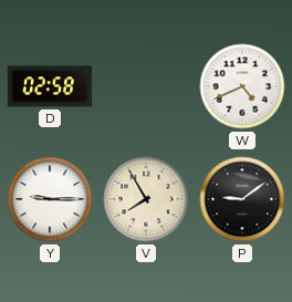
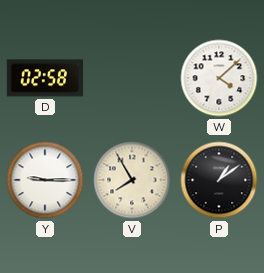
W: 4:41 -> 4:08
P: 9:09 -> 1:09
